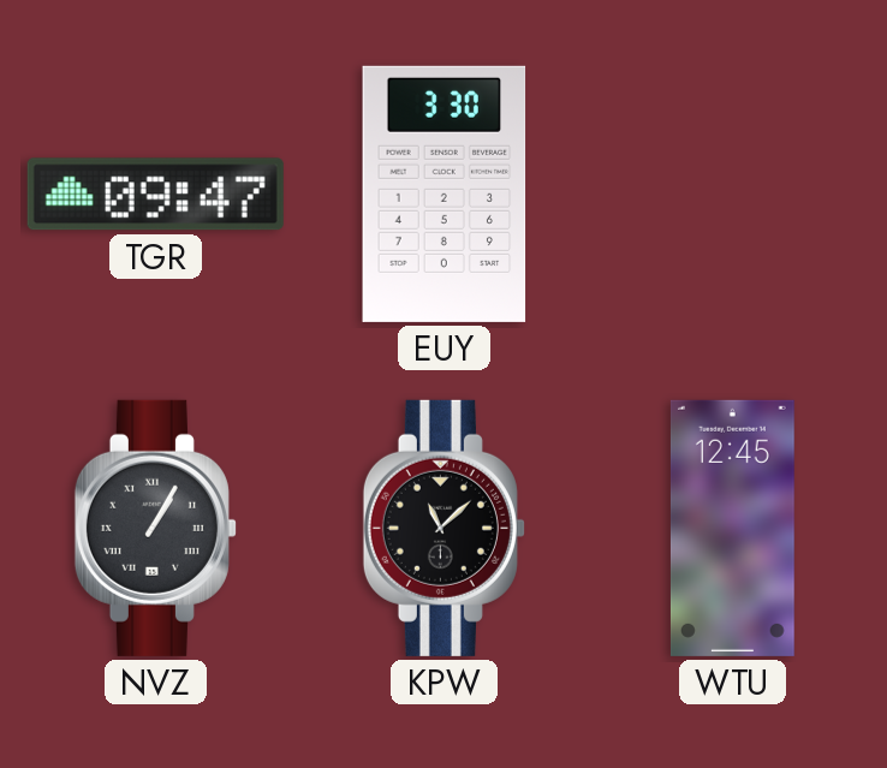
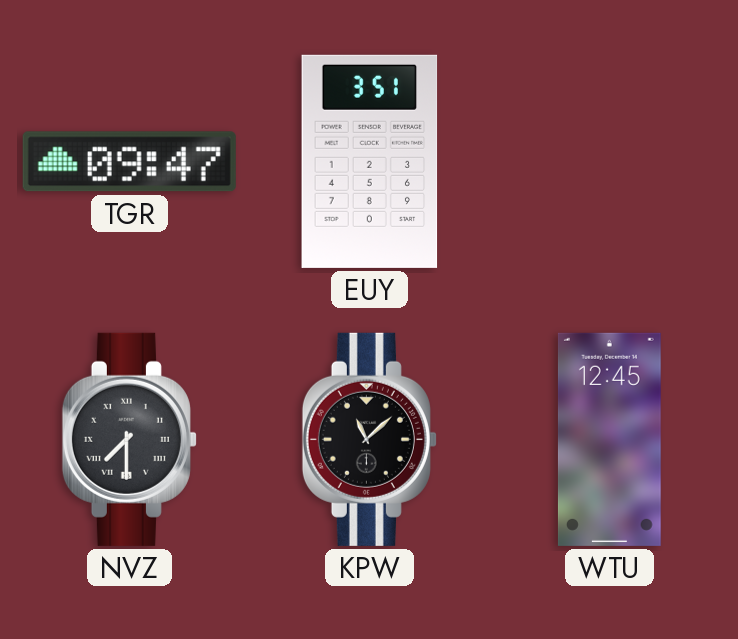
EUY: 3:30 -> 3:51
NVZ: 1:05 -> 7:30
